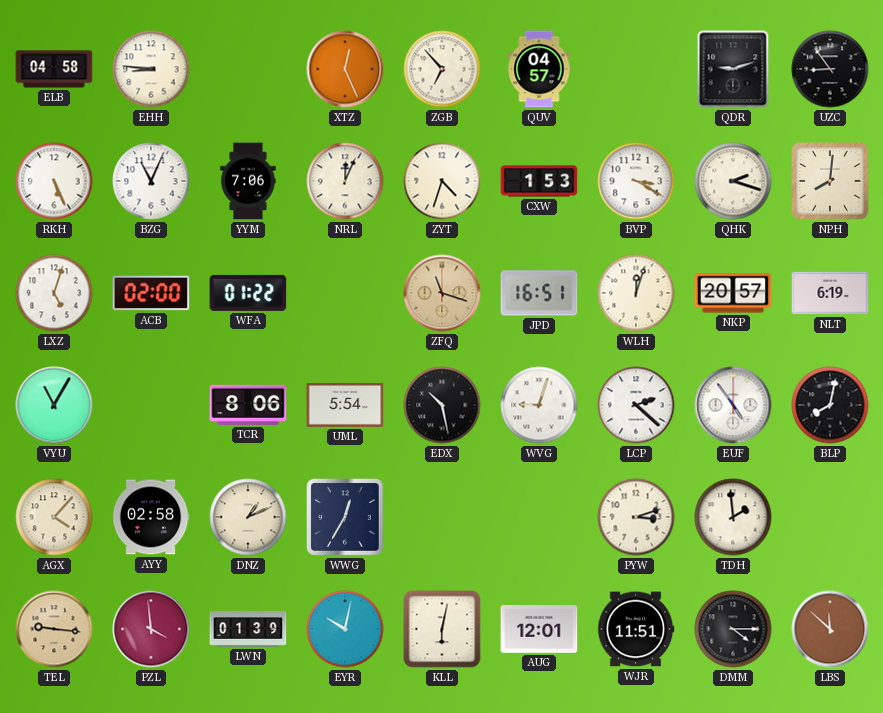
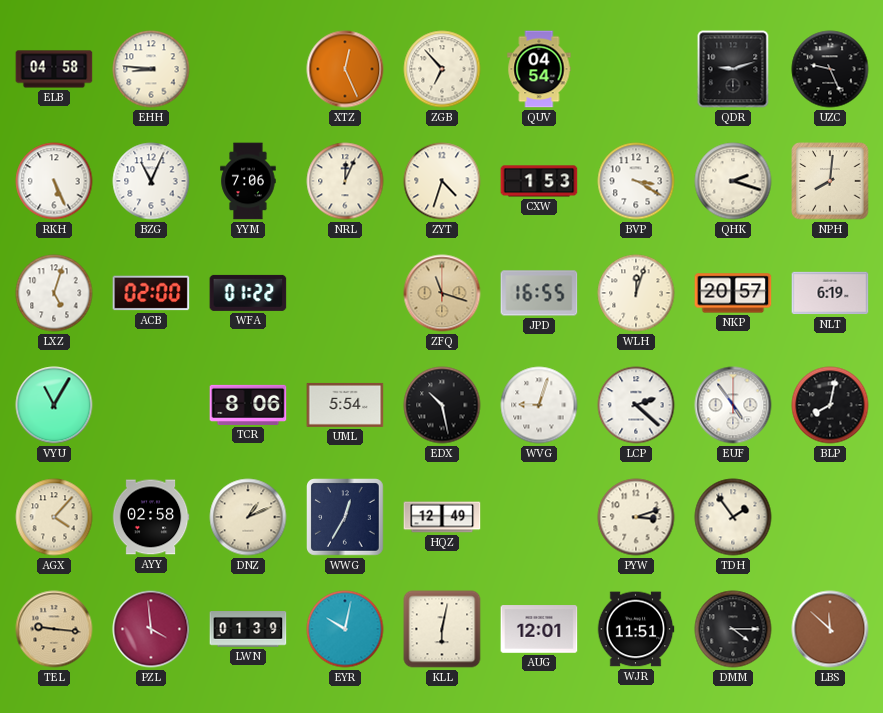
QUV: 04:57 -> 04:54
UZC: 8:54 -> 9:26
JPD: 16:51 -> 16:55
HQZ: none -> 12:49
TDH: 1:59 -> 1:54
